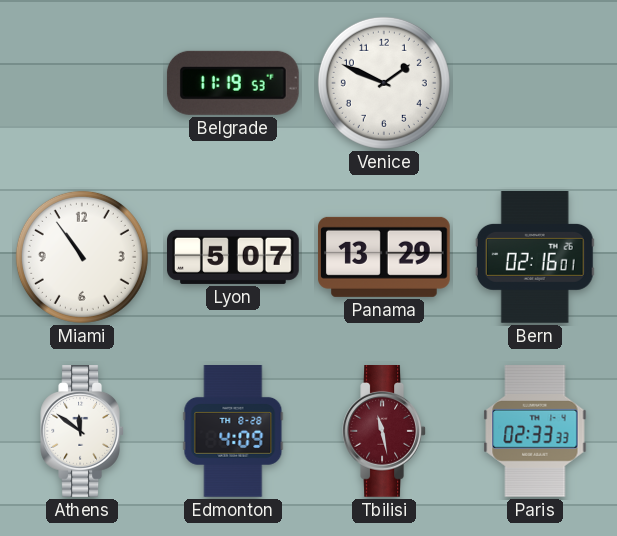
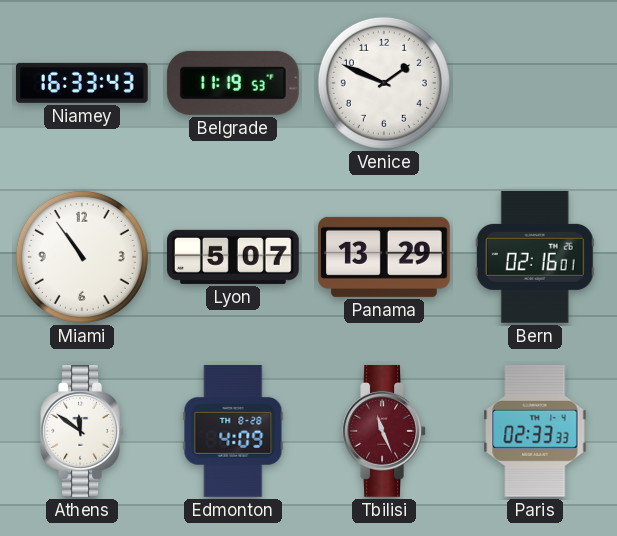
Niamey: none -> 16:33
Tbilisi: 11:28 -> 11:26
